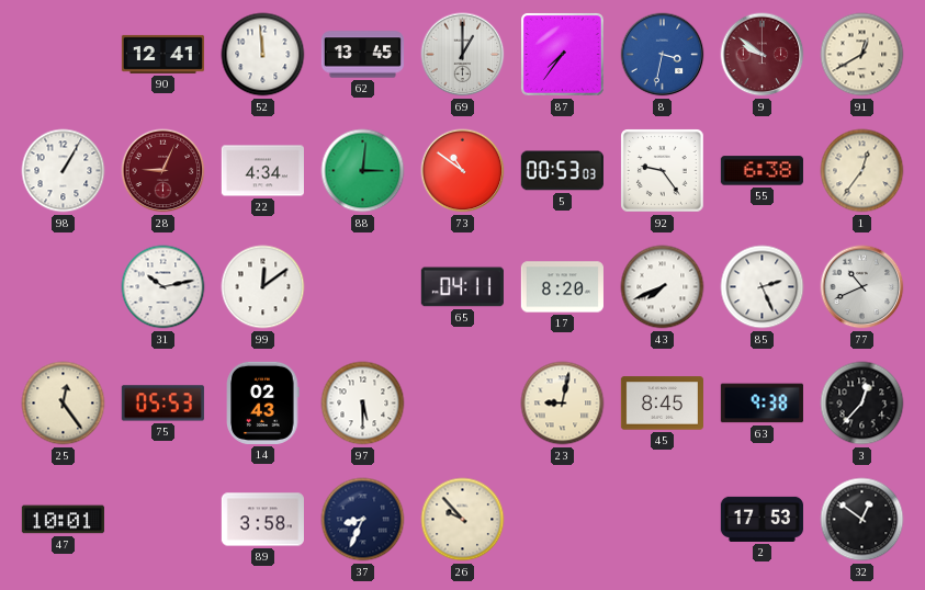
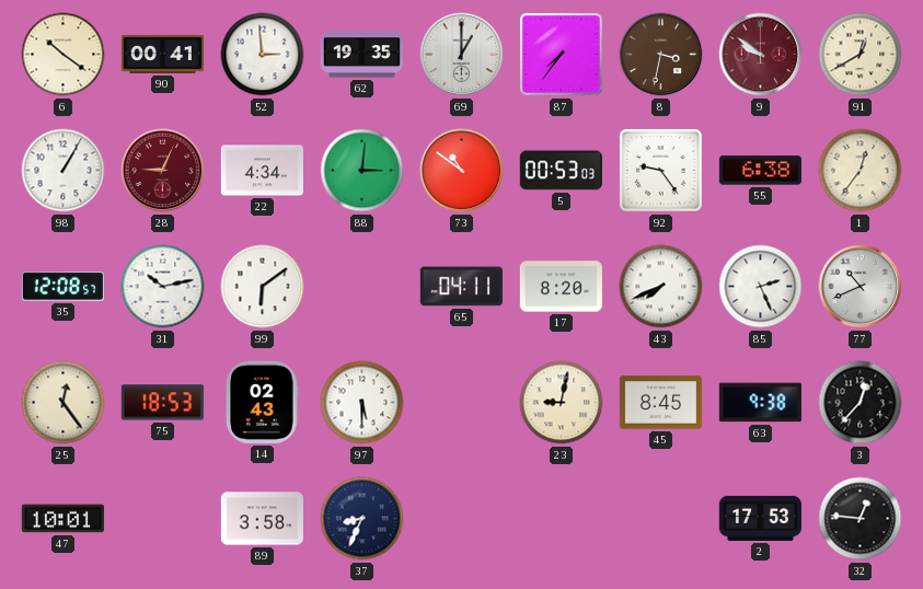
6: none -> 10:21
90: 12:41 -> 00:41
52: 11:59 -> 2:59
62: 13:45 -> 19:35
8 dial: blue -> brown
35: none -> 12:08
99: 12:09 -> 6:09
75: 05:53 -> 18:53
26: 9:53 -> none
32: 12:51 -> 12:46
